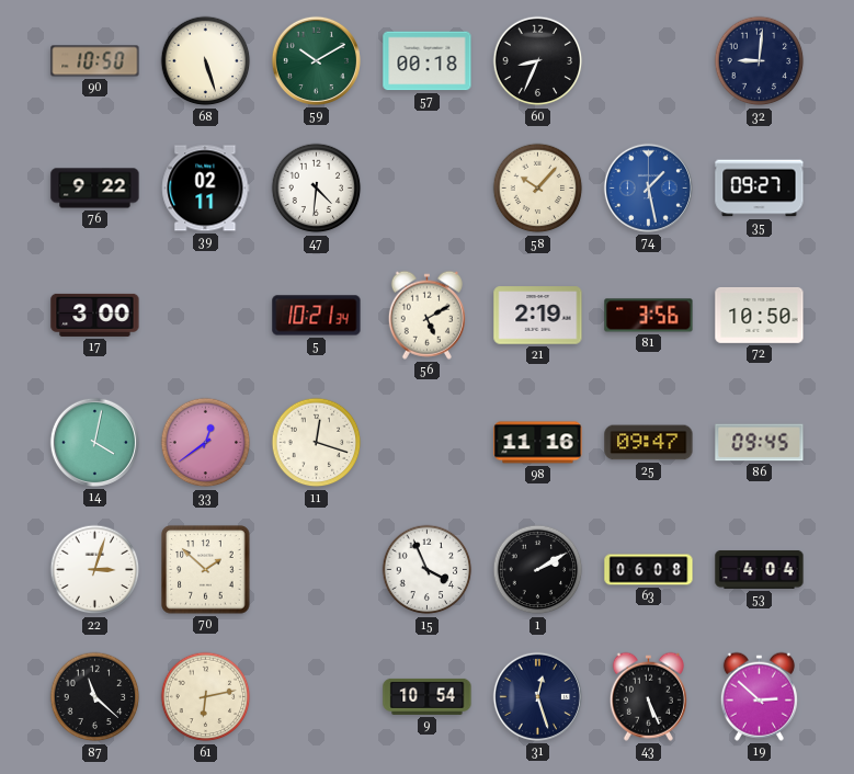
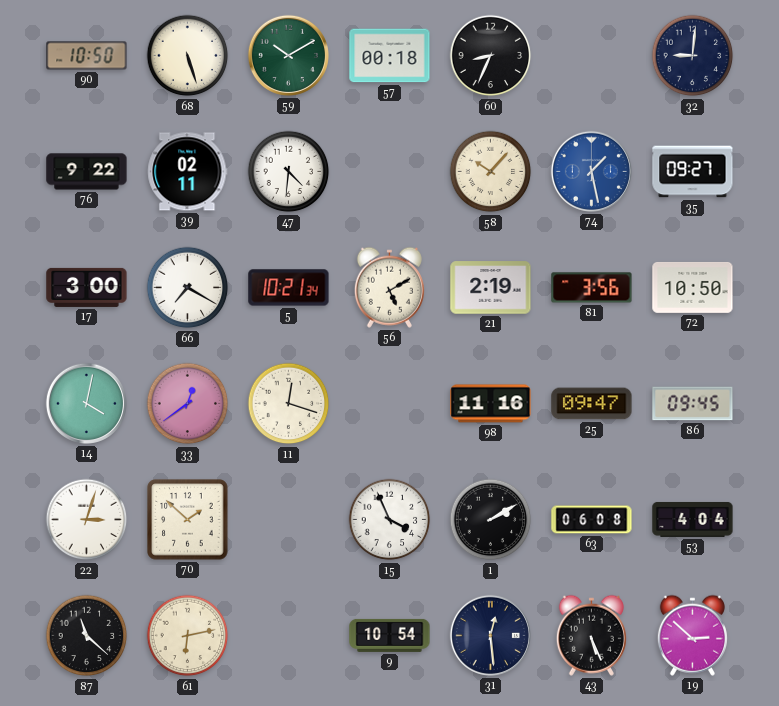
66: none -> 7:20
31: 12:27 -> 12:29
